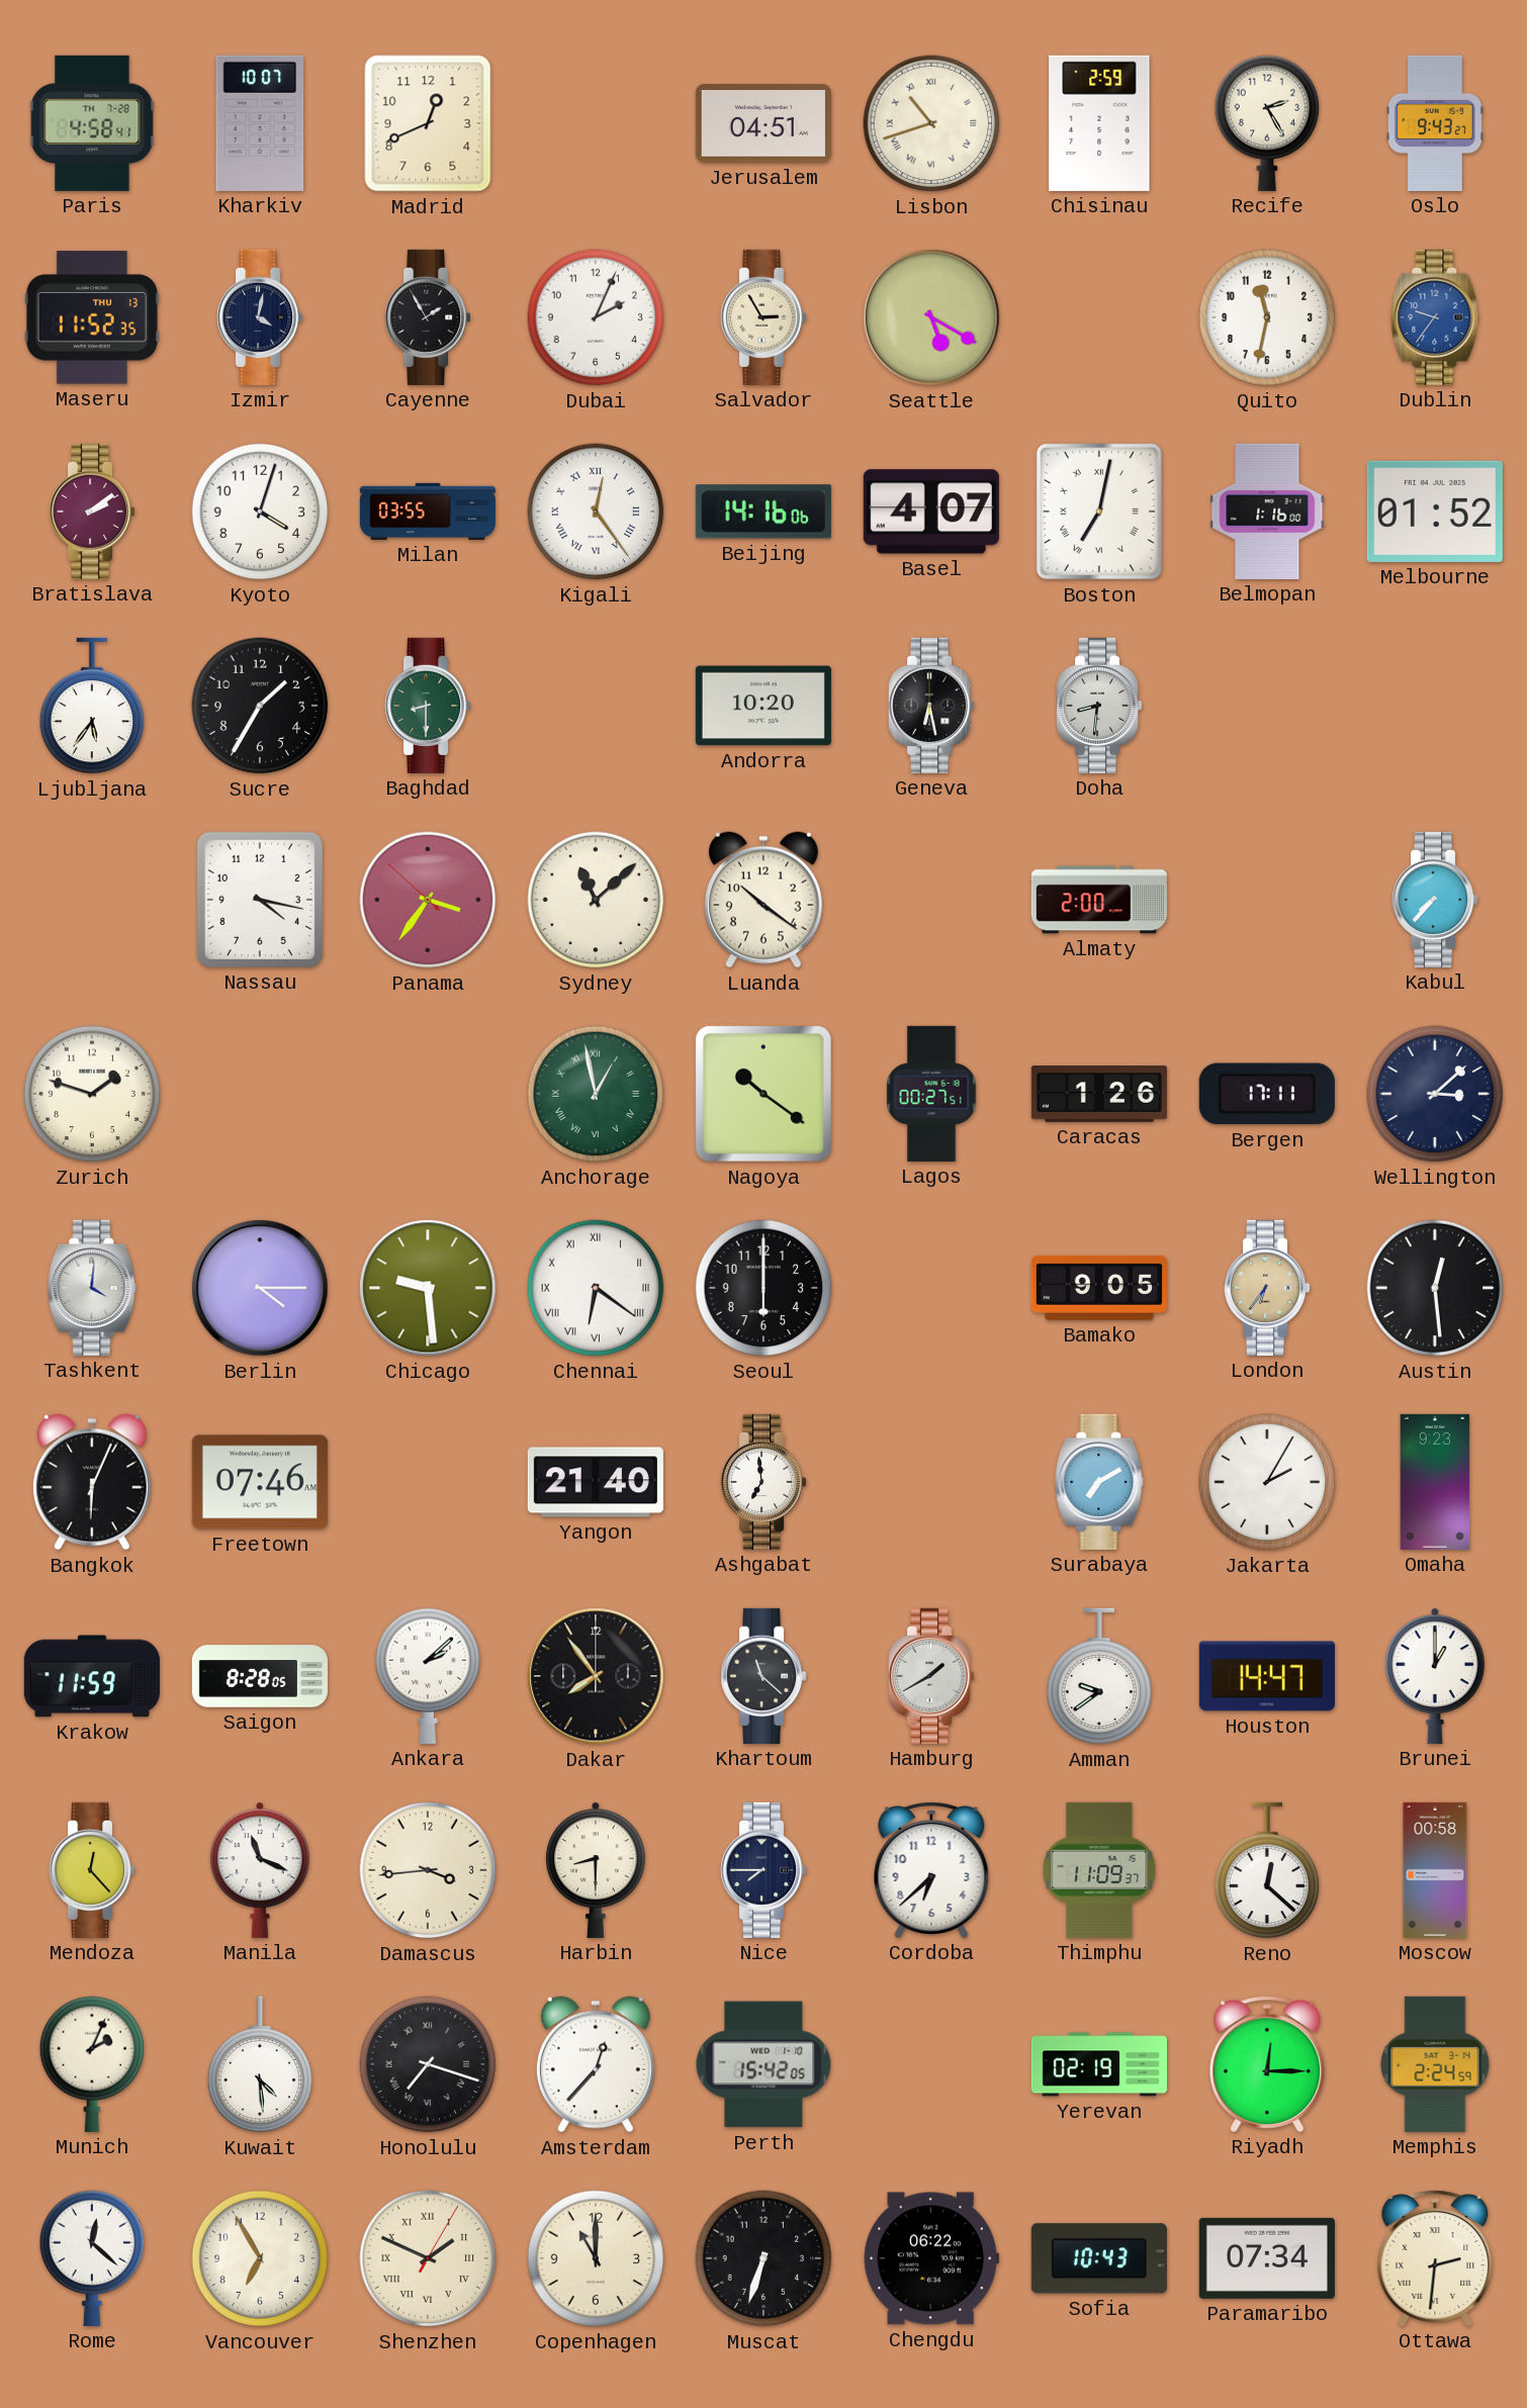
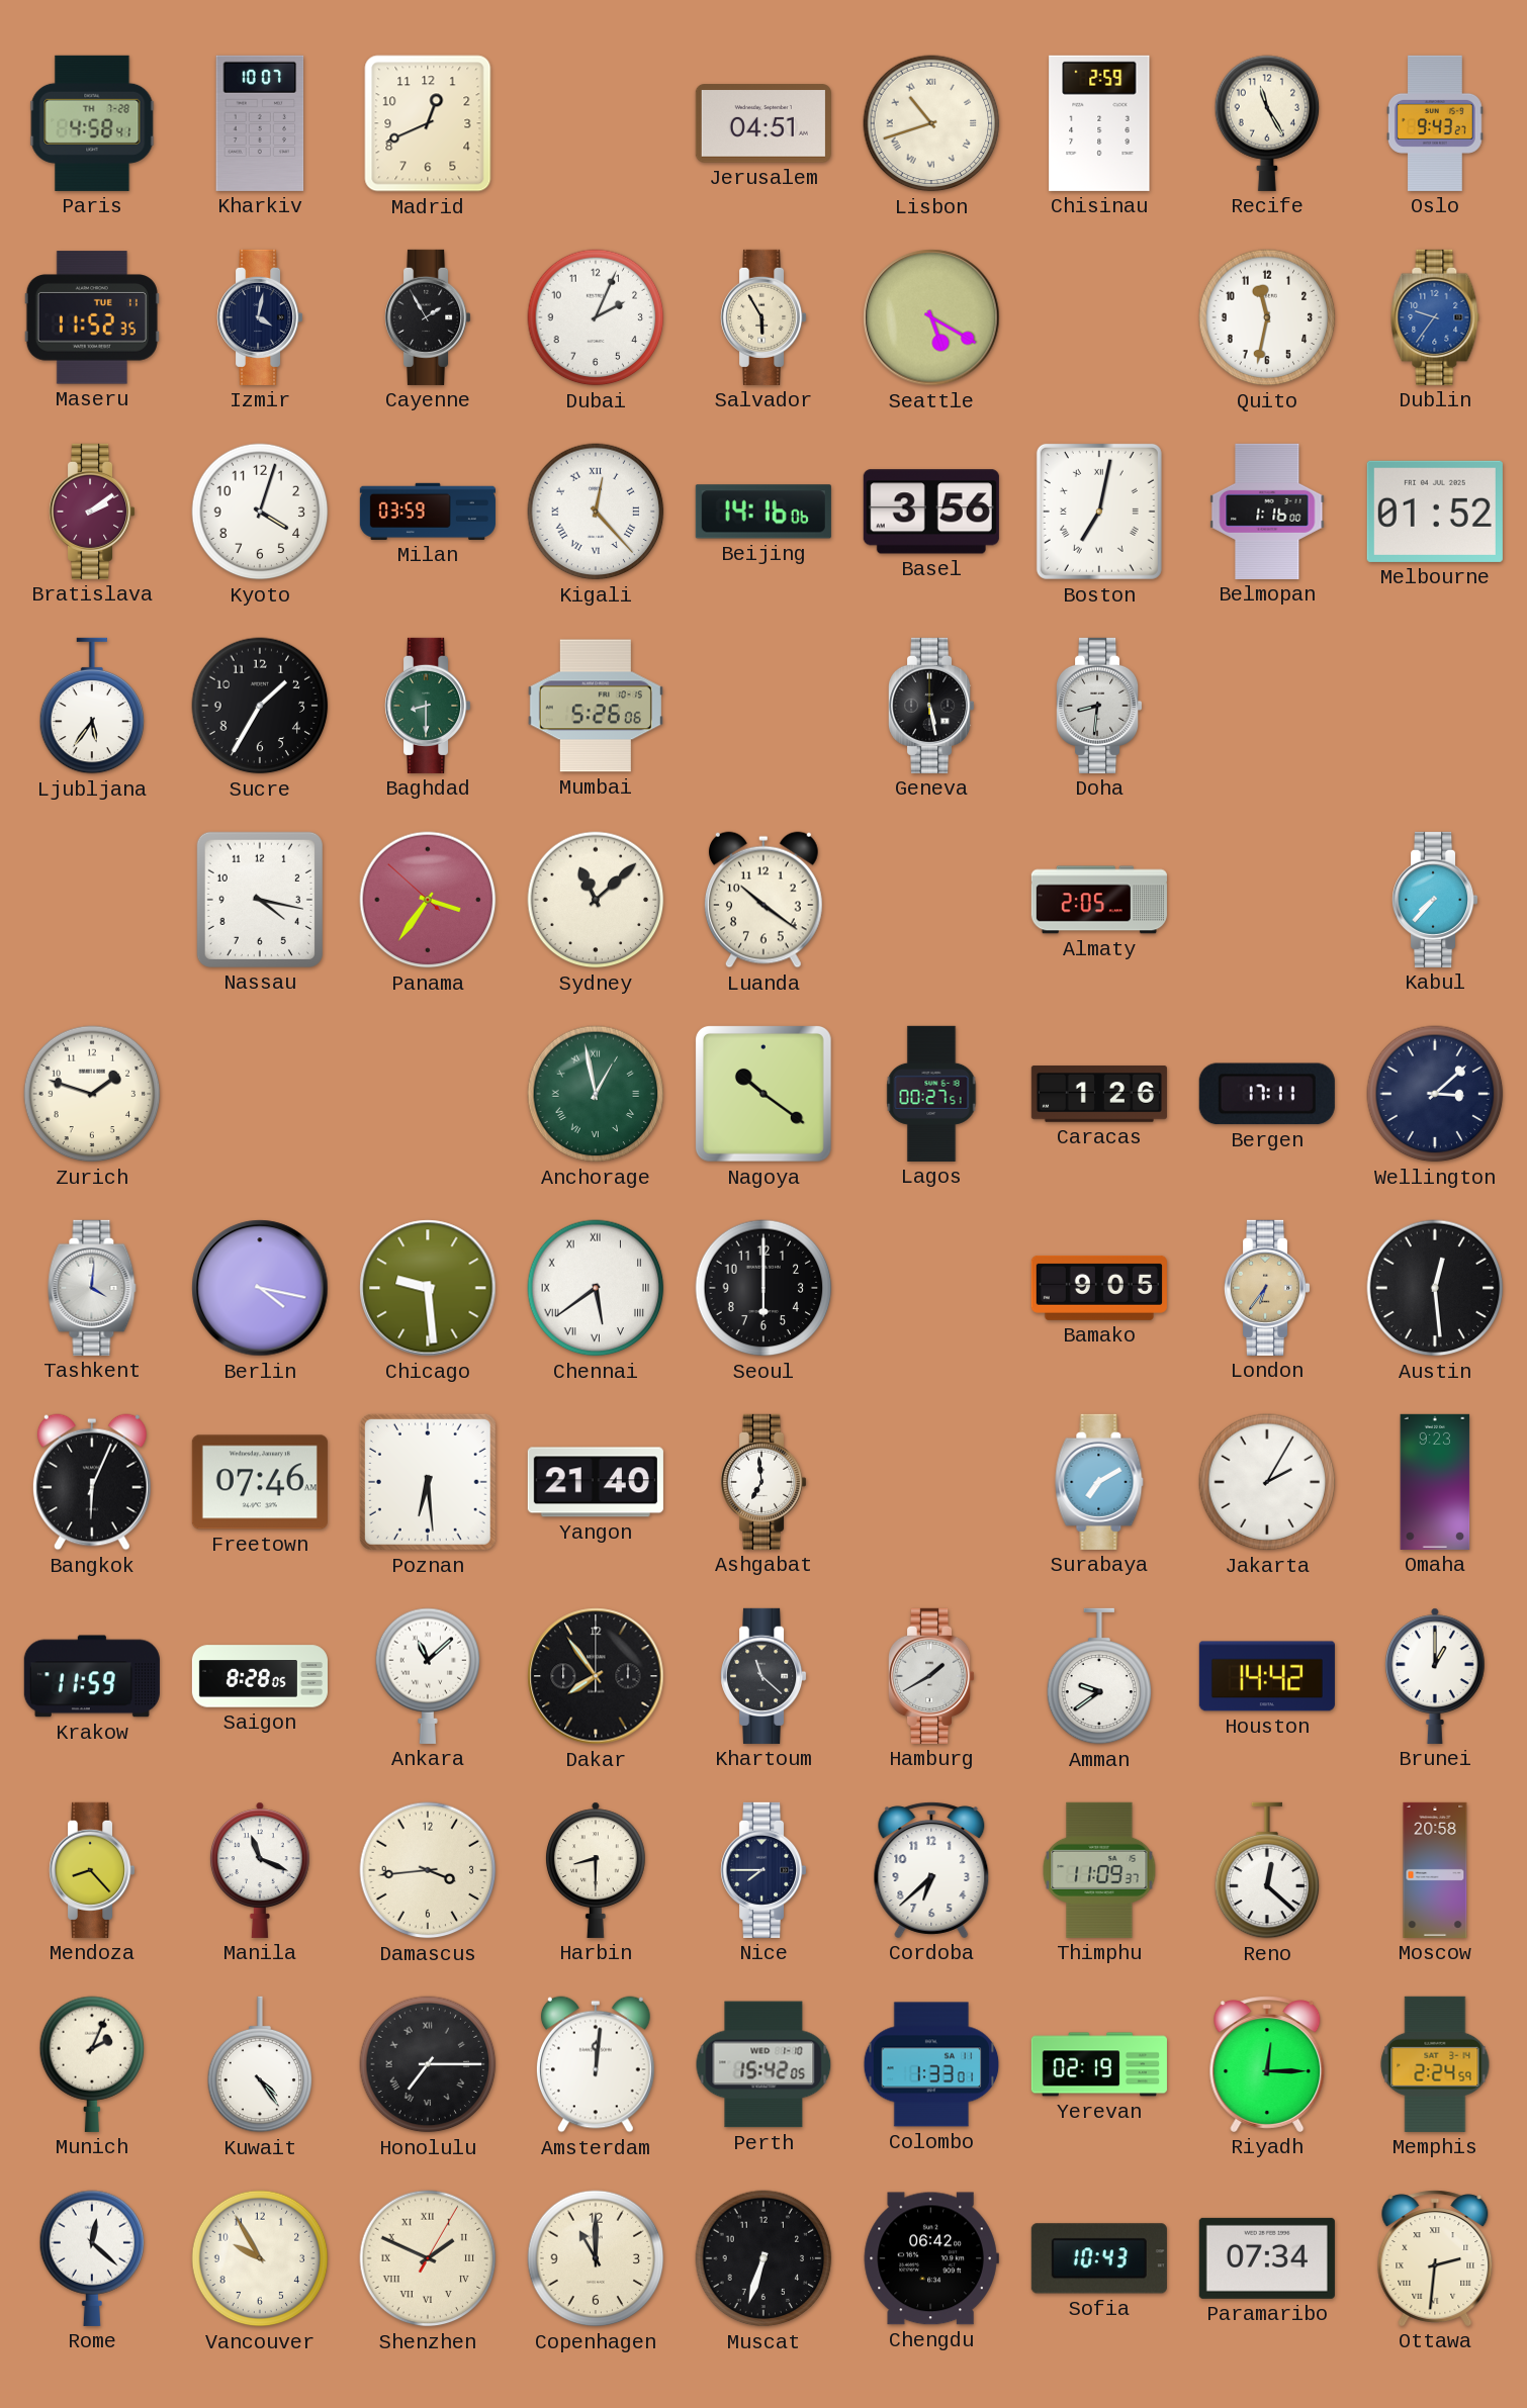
Recife: 2:25 -> 11:25
Maseru date: THU 13 -> TUE 11
Salvador: 2:55 -> 5:55
Milan: 03:55 -> 03:59
Kigali: 12:24 -> 12:23
Basel: 4:07 -> 3:56
Mumbai: none -> 5:26
Andorra: 10:20 -> none
Geneva: 6:28 -> 5:28
Almaty: 2:00 -> 2:05
Berlin: 4:15 -> 4:17
Chennai: 6:21 -> 5:39
Poznan: none -> 6:29
Ankara: 2:08 -> 11:08
Houston: 14:47 -> 14:42
Mendoza: 12:23 -> 8:23
Moscow: 00:58 -> 20:58
Kuwait: 4:29 -> 4:24
Honolulu: 7:18 -> 7:15
Amsterdam: 12:37 -> 12:01
Colombo: none -> 1:33
Vancouver: 6:55 -> 9:55
Chengdu: 06:22 -> 06:42
